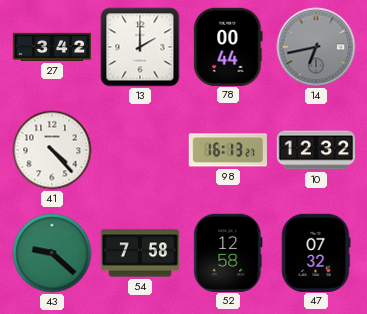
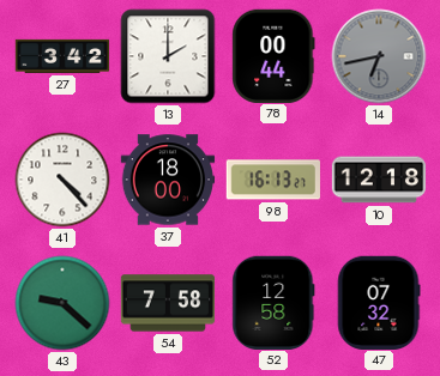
37: none -> 18:00
10: 12:32 -> 12:18
